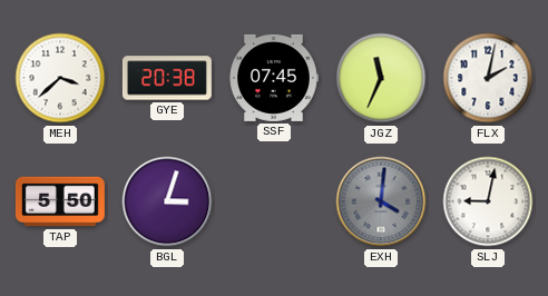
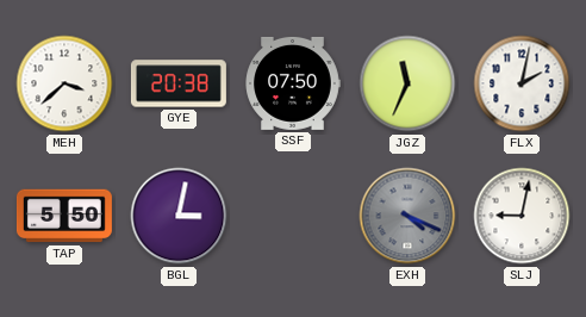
SSF: 07:45 -> 07:50
BGL: 3:03 -> 3:02
EXH: 4:01 -> 4:19
